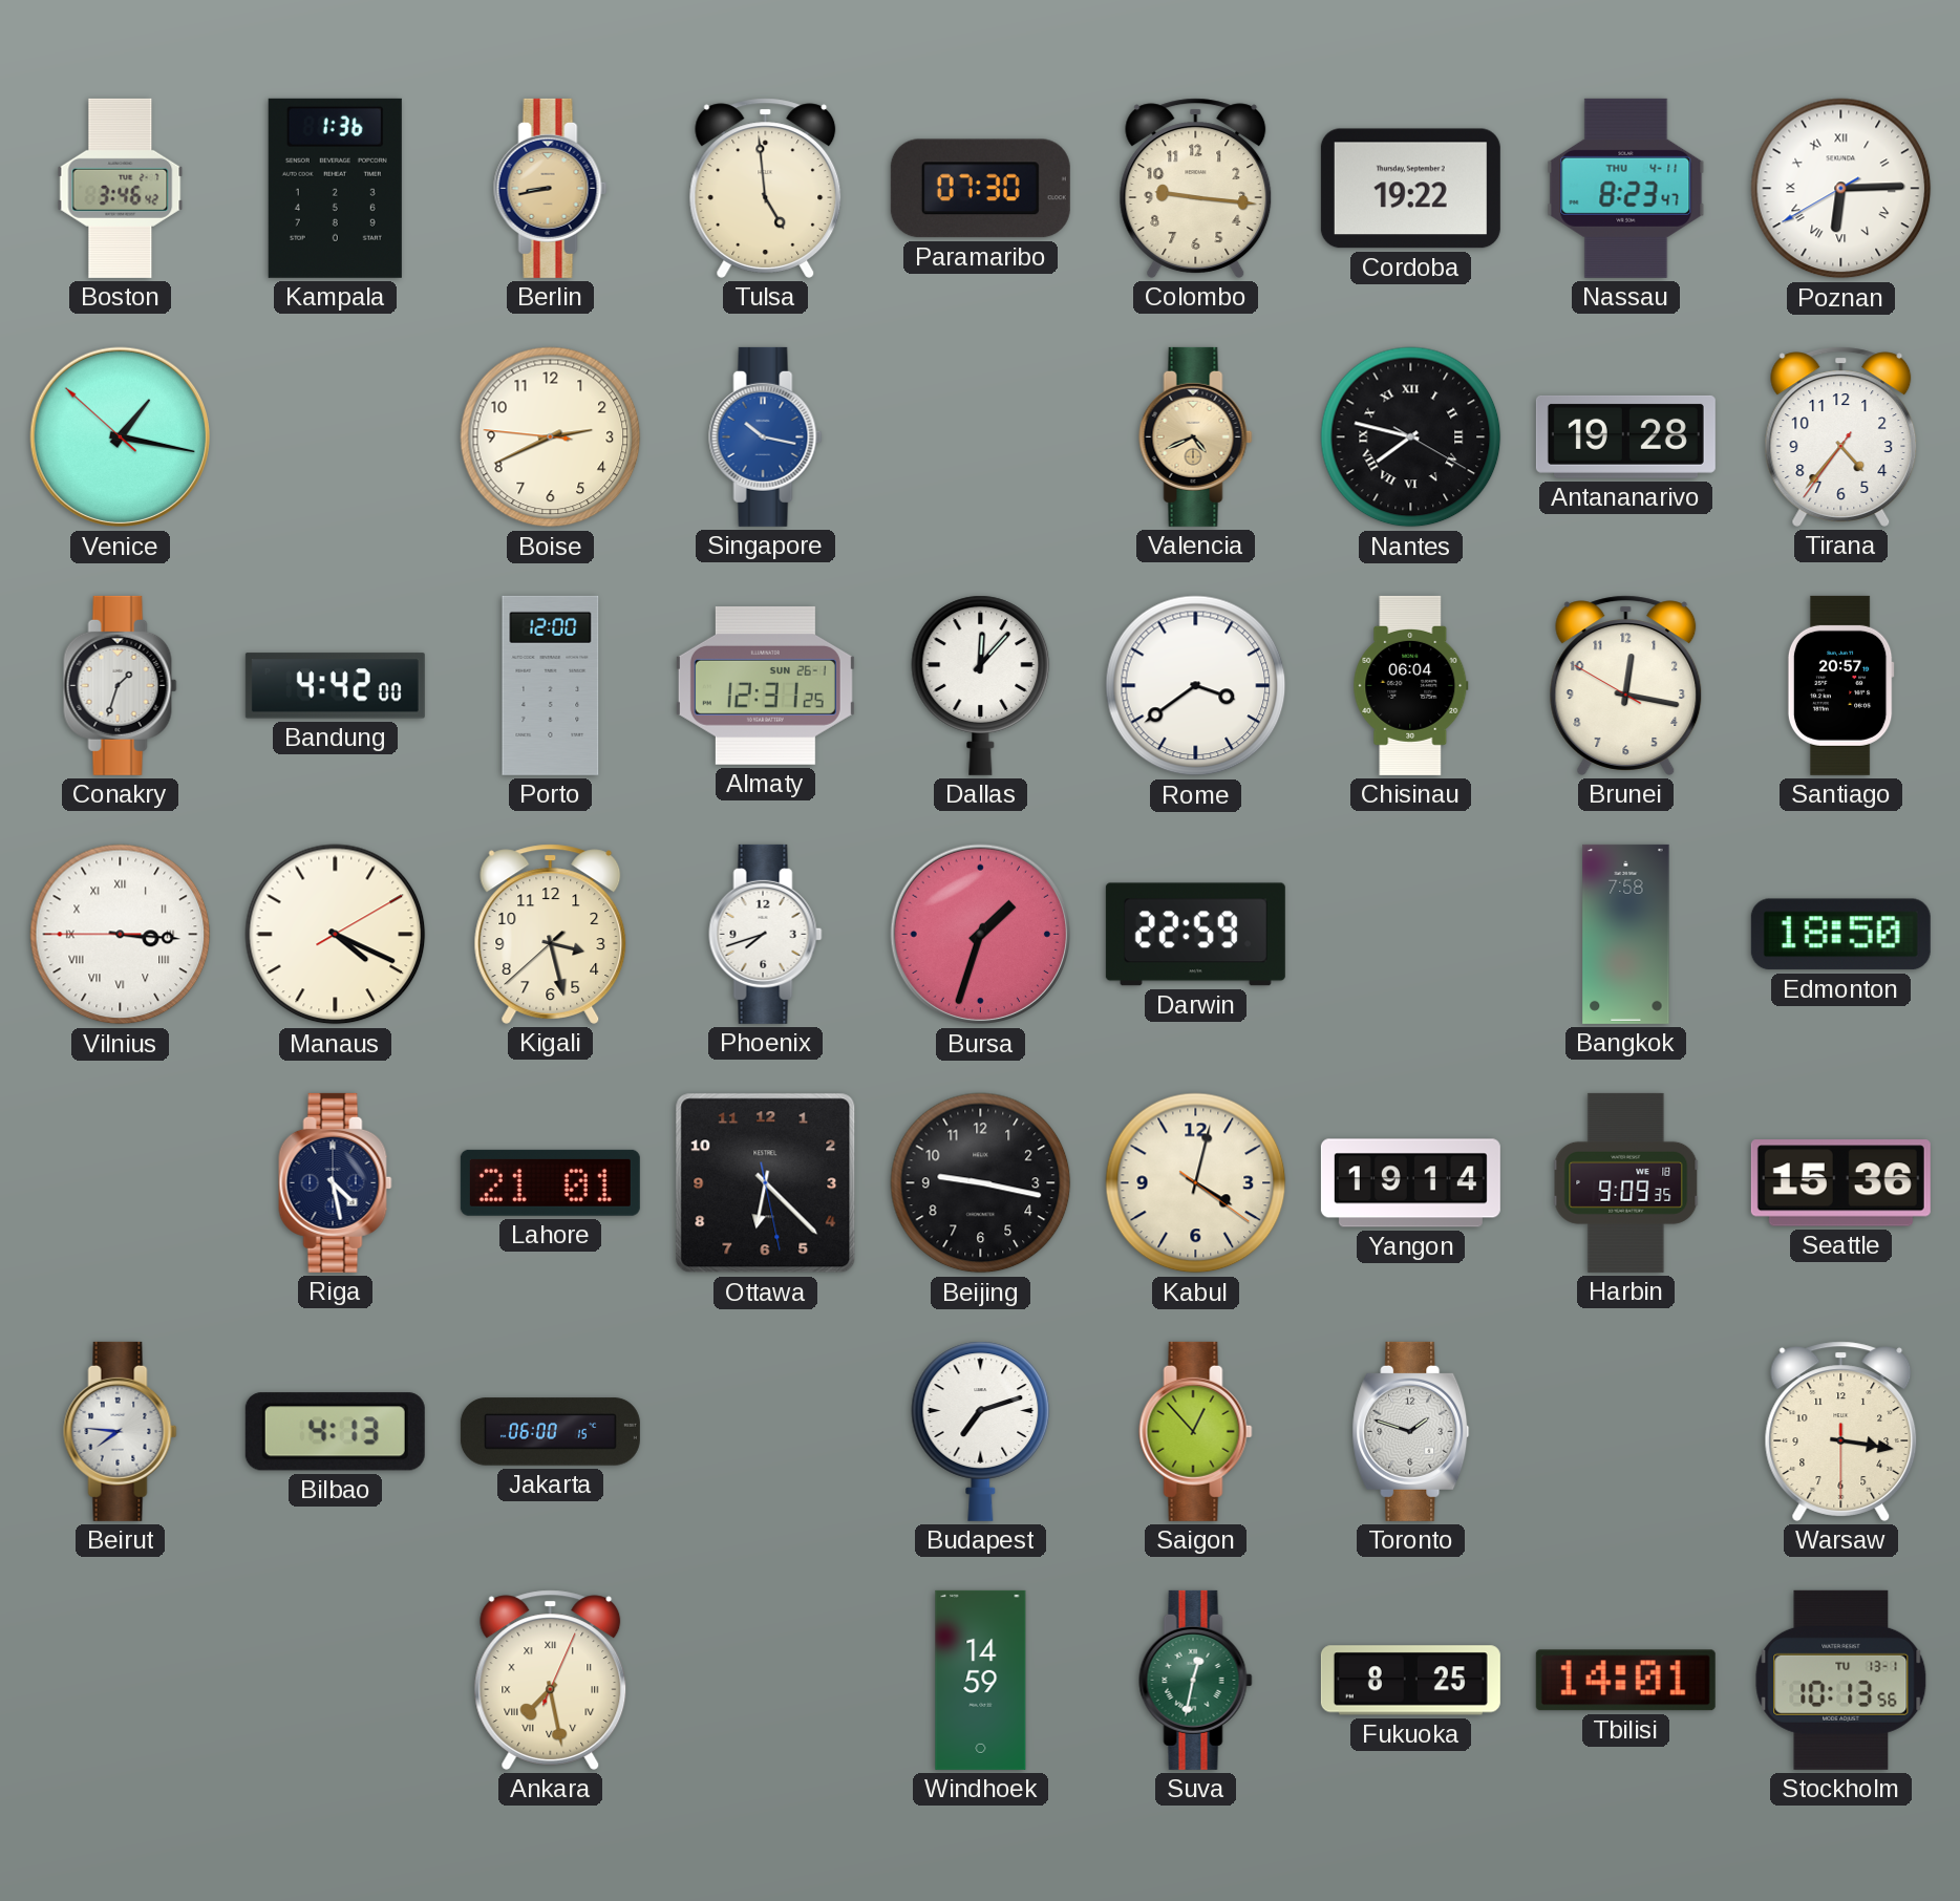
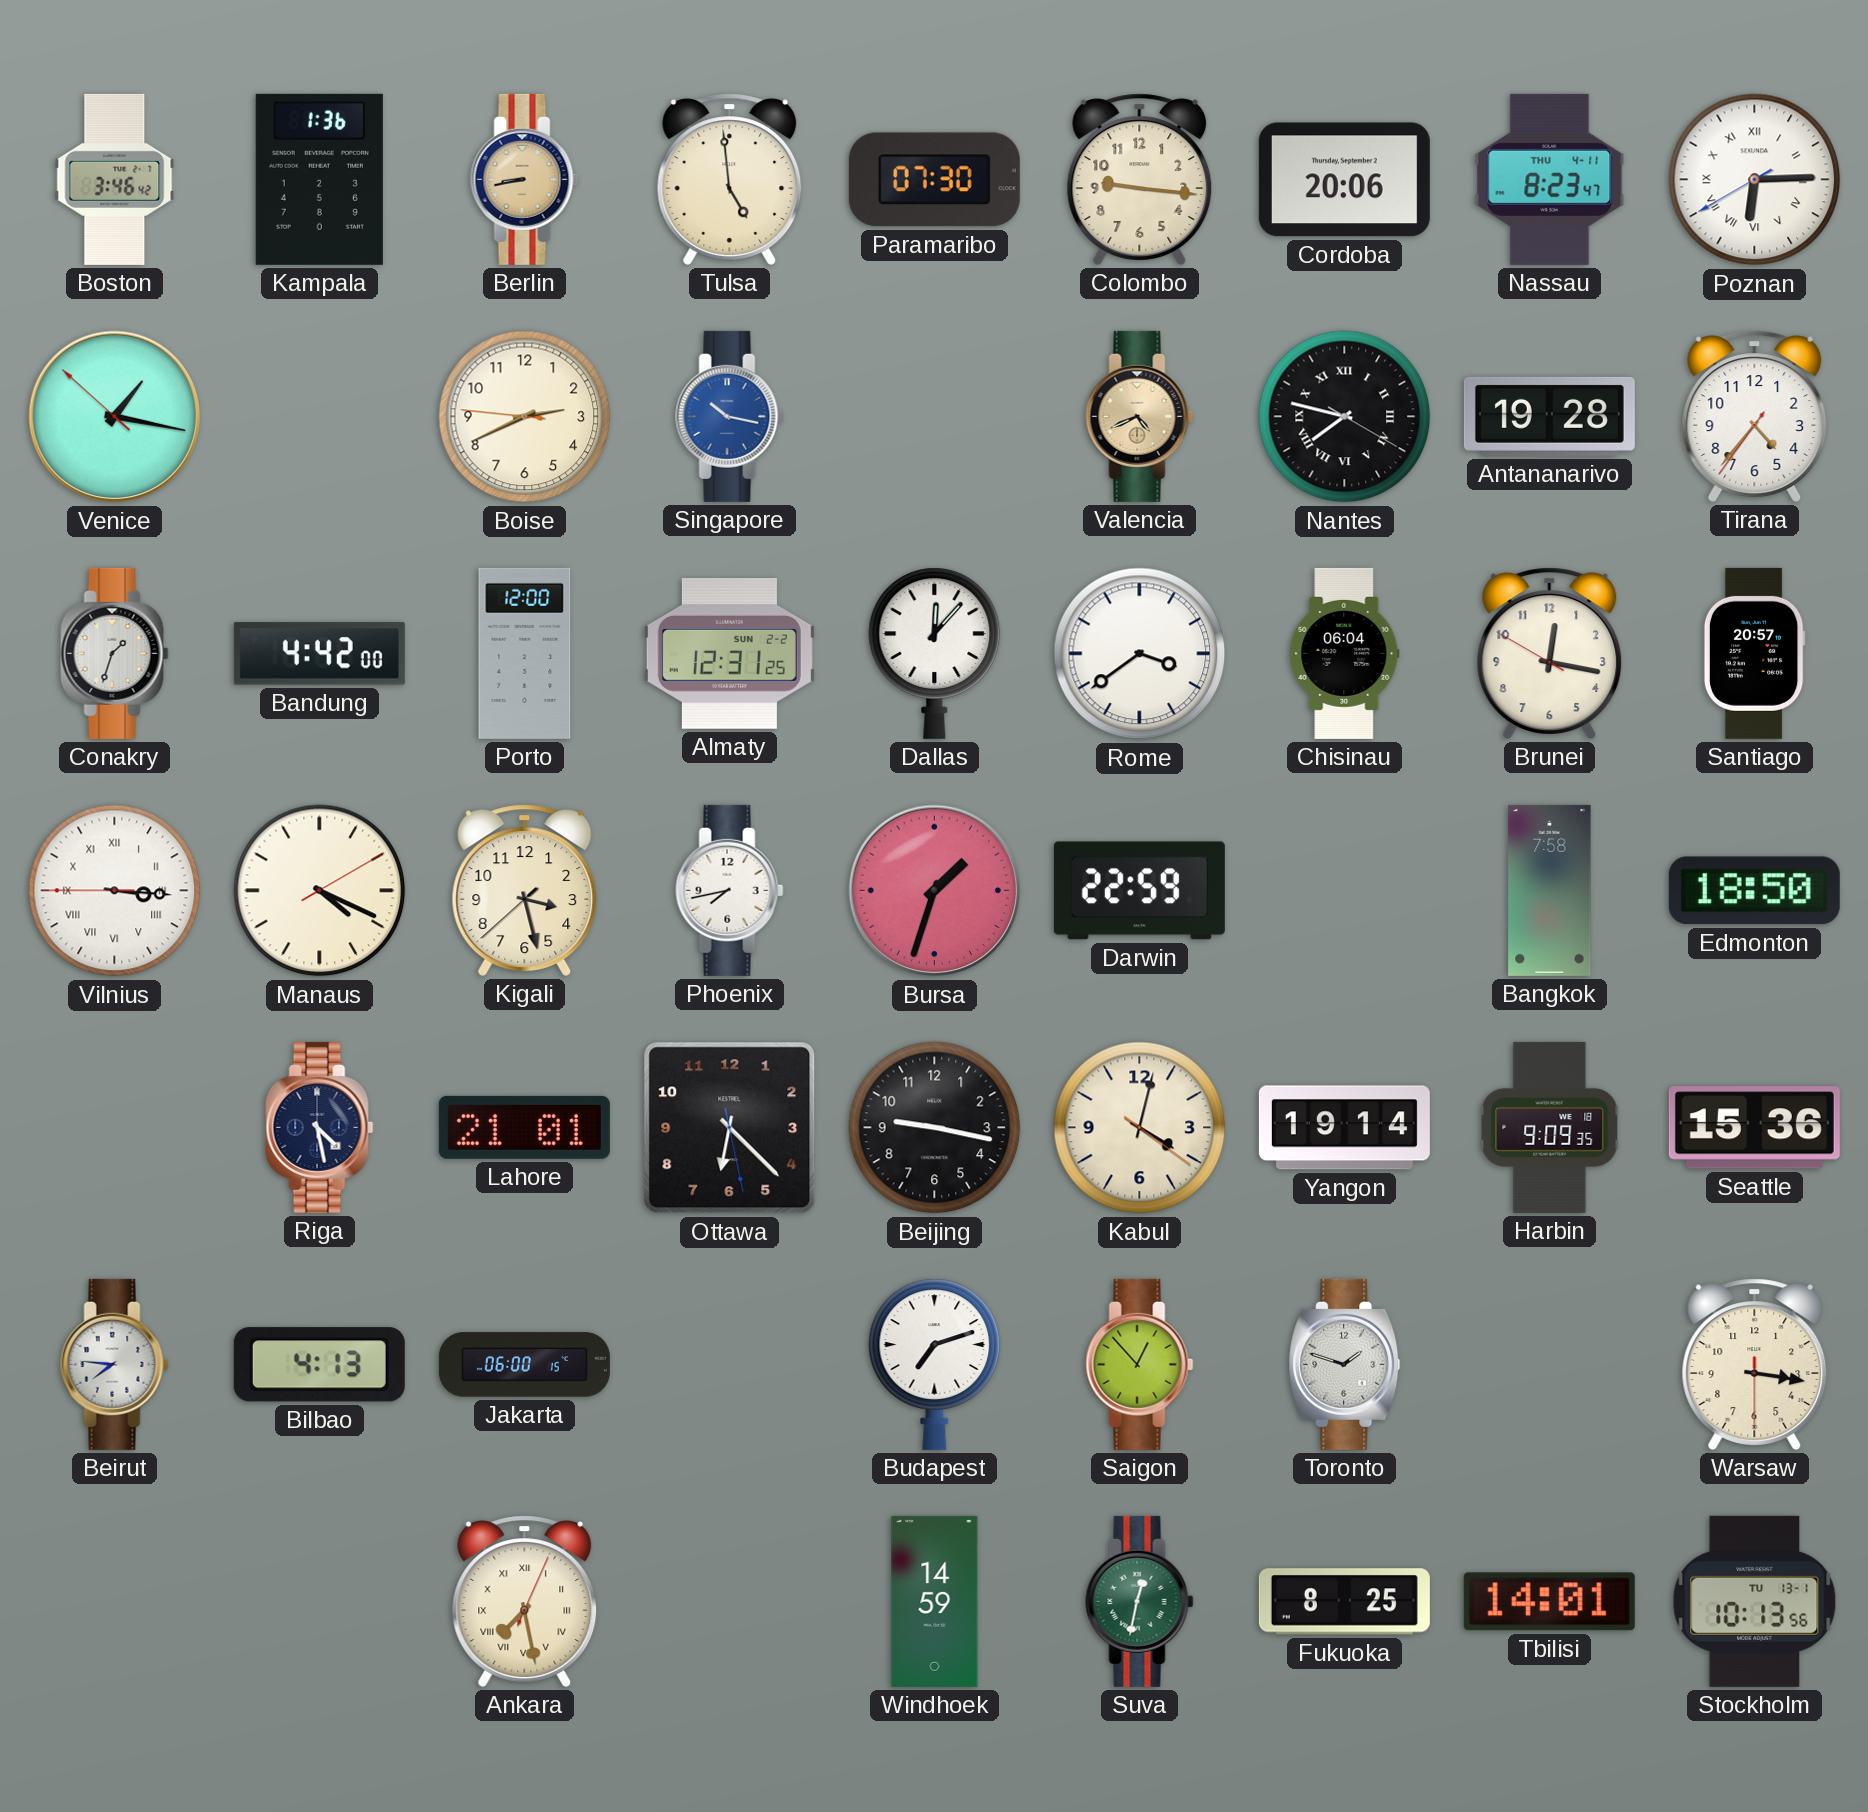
Cordoba: 19:22 -> 20:06
Almaty date: SUN 26-1 -> SUN 2-2
Phoenix: 7:42 -> 7:43
